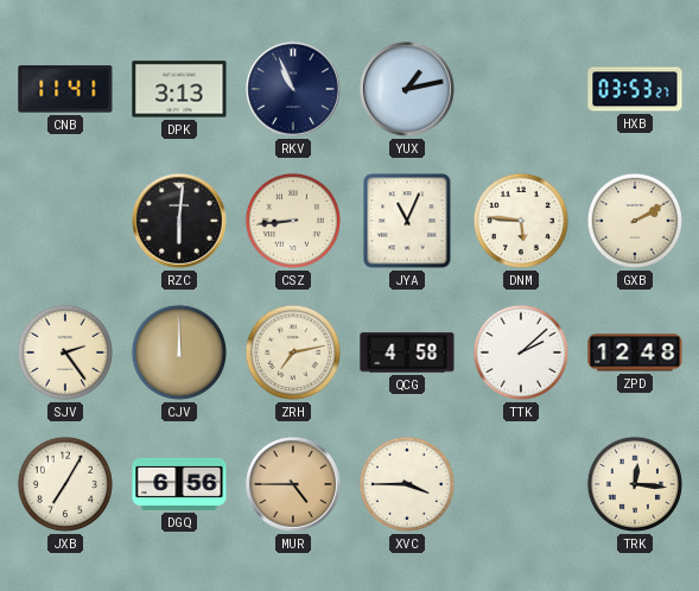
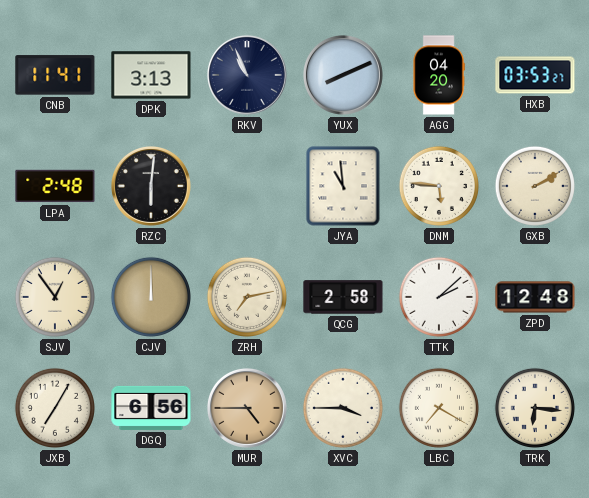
YUX: 1:13 -> 8:11
AGG: none -> 04:20
LPA: none -> 2:48
CSZ: 8:44 -> none
JYA: 11:04 -> 10:59
SJV: 2:24 -> 12:54
QCG: 4:58 -> 2:58
LBC: none -> 7:20
TRK: 12:16 -> 6:16
